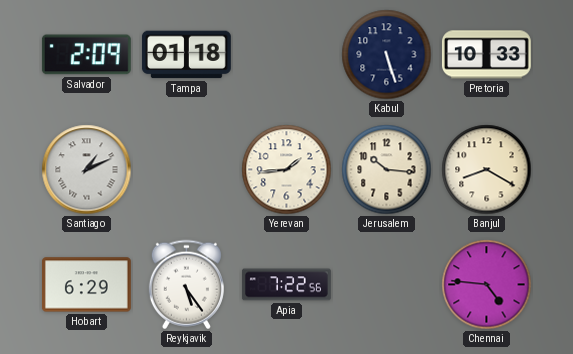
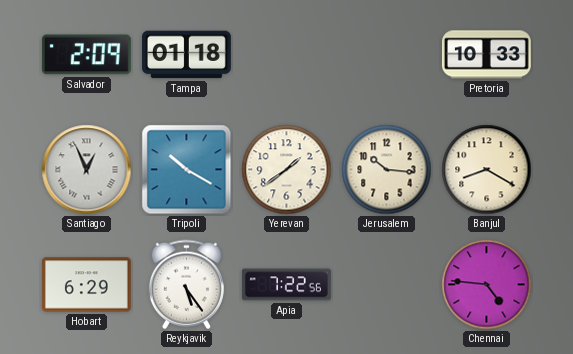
Kabul: 5:27 -> none
Santiago: 1:11 -> 12:56
Tripoli: none -> 10:20
Yerevan: 1:44 -> 1:39
